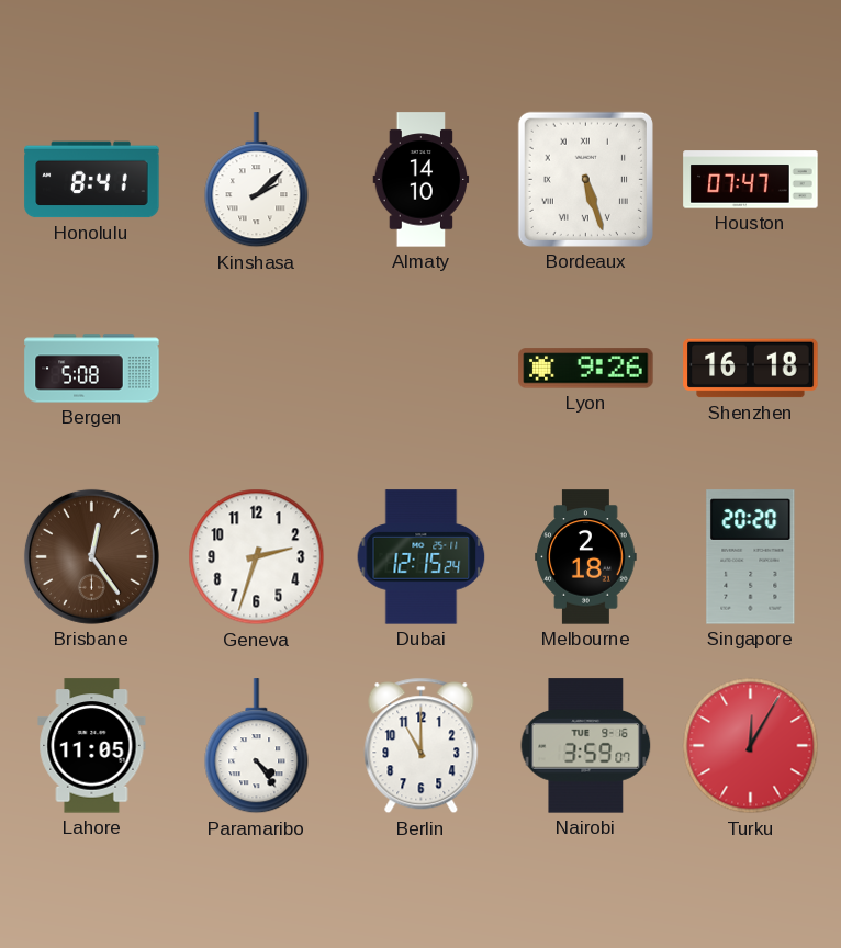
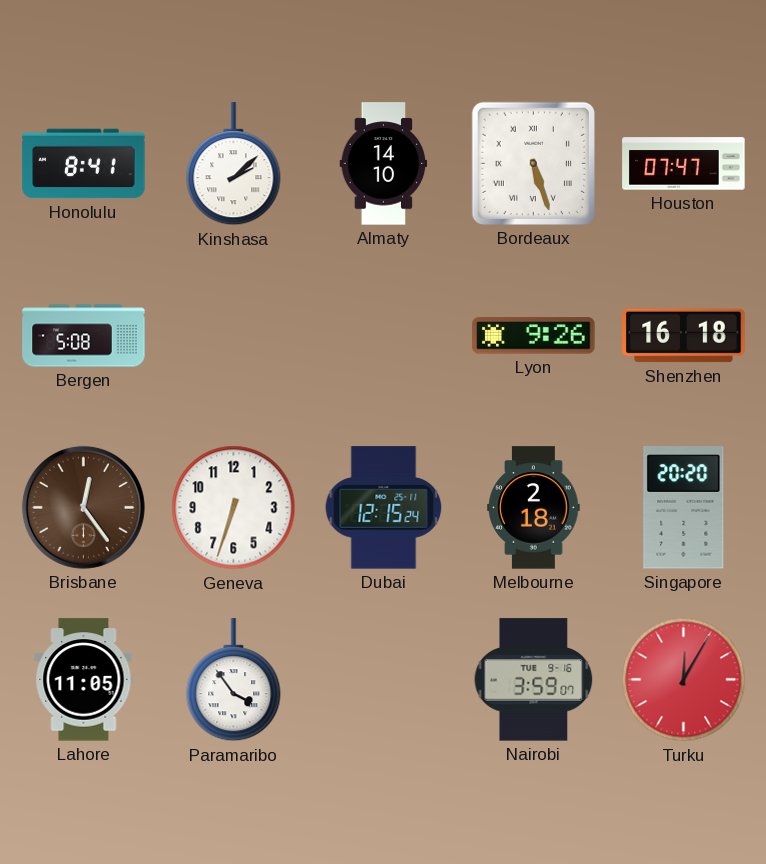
Geneva: 2:33 -> 6:33
Paramaribo: 4:24 -> 3:54
Berlin: 11:00 -> none
